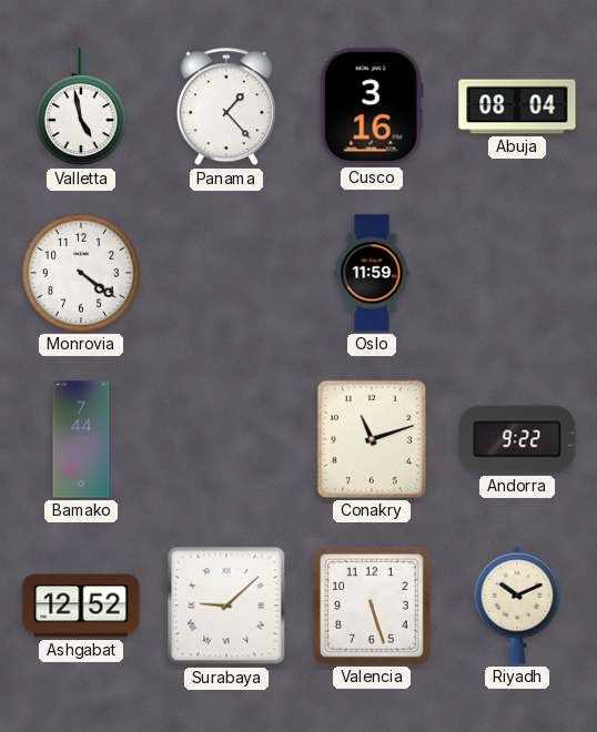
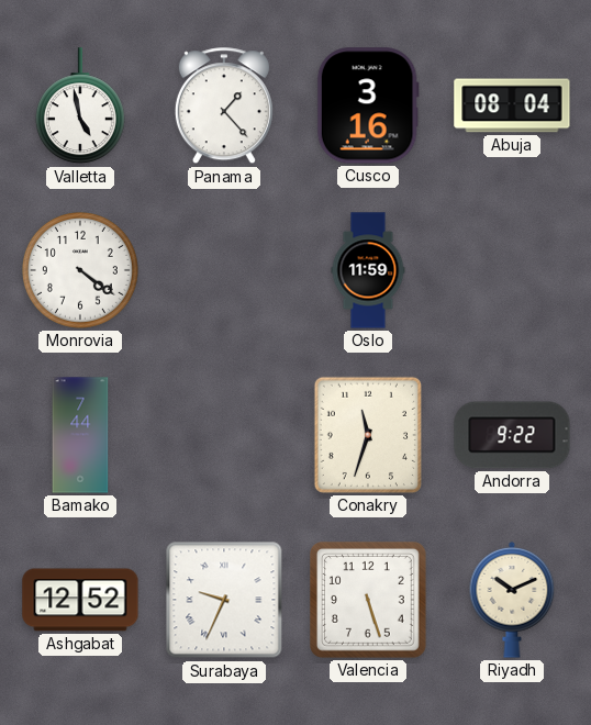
Conakry: 11:12 -> 11:33
Surabaya: 9:08 -> 9:34
